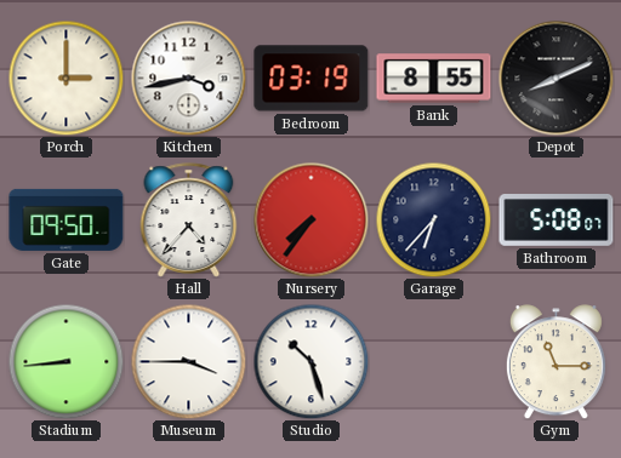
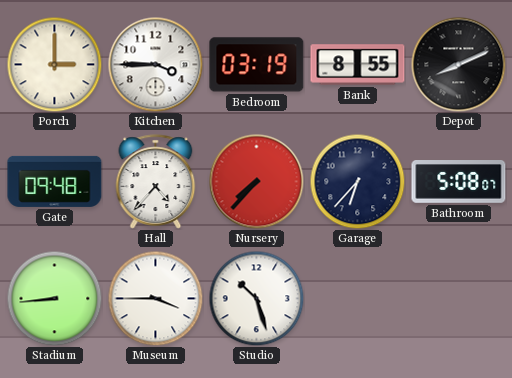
Kitchen: 3:43 -> 3:45
Gate: 09:50 -> 09:48
Nursery: 7:36 -> 7:37
Gym: 11:15 -> none
